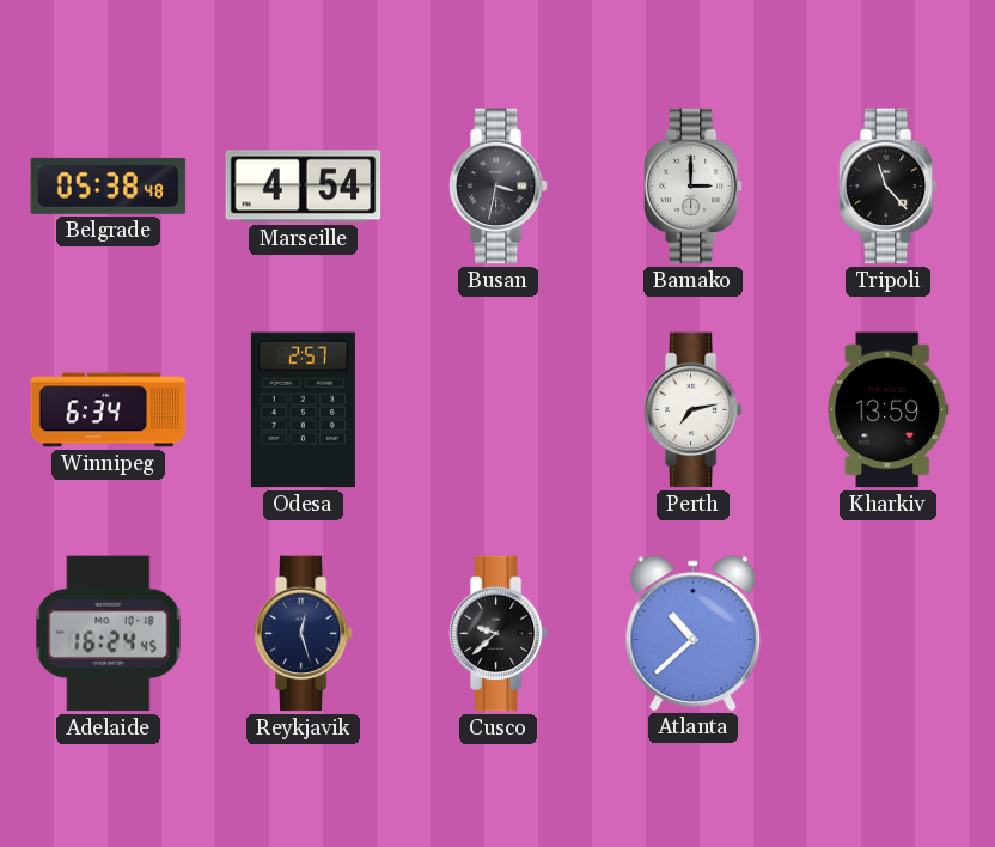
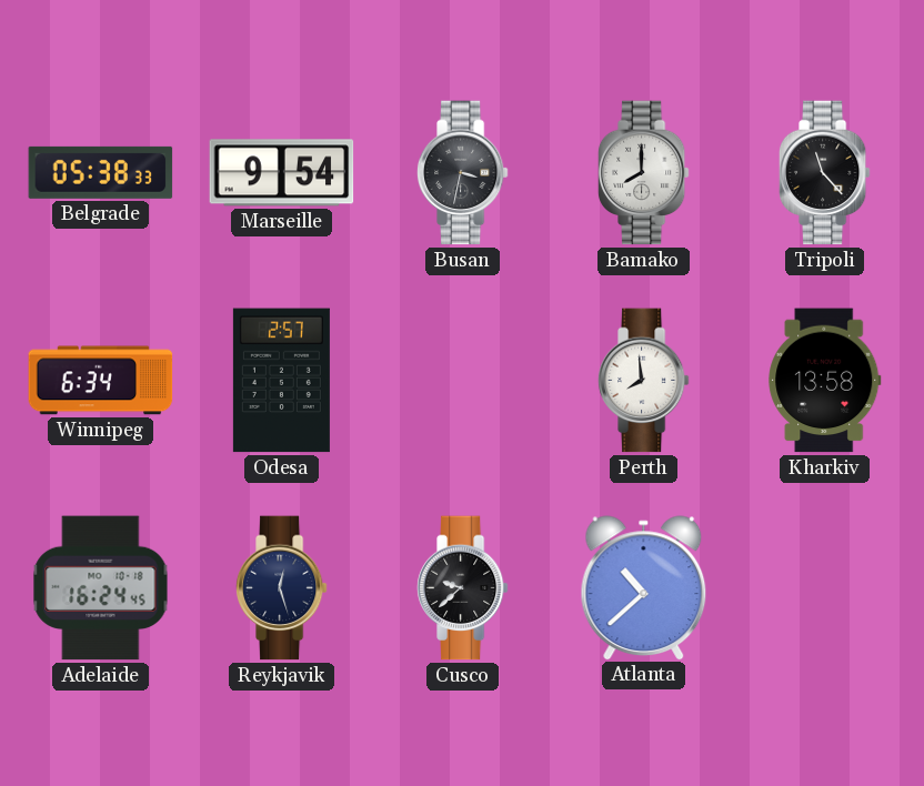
Belgrade: 05:38:48 -> 05:38:33
Marseille: 4:54 -> 9:54
Bamako: 3:00 -> 8:00
Perth: 7:13 -> 7:59
Kharkiv: 13:59 -> 13:58
